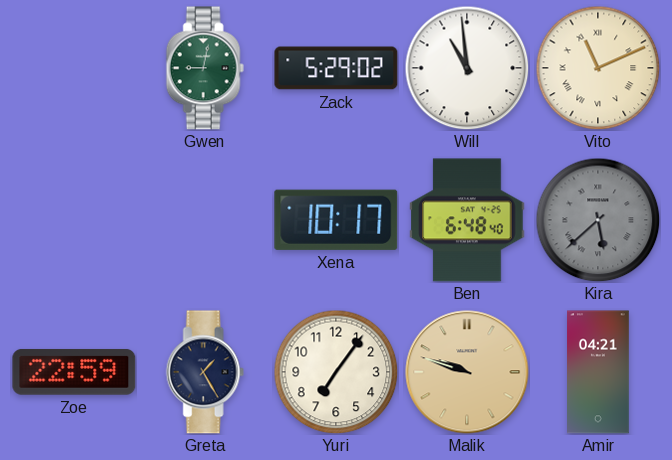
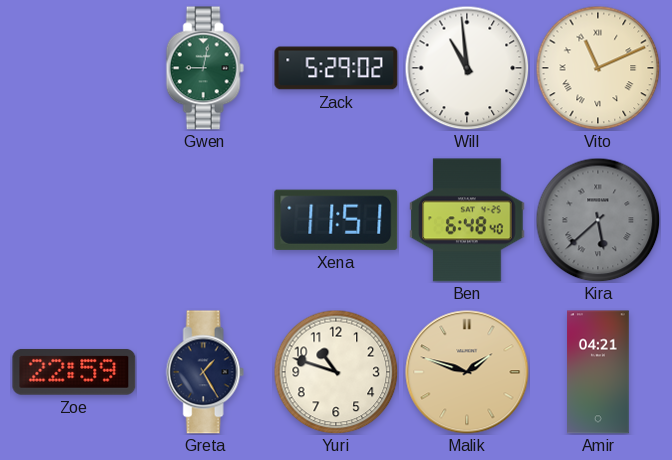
Xena: 10:17 -> 11:51
Yuri: 7:06 -> 10:48
Malik: 9:48 -> 1:48
